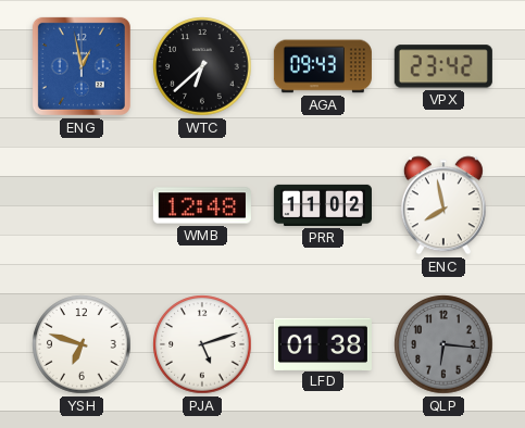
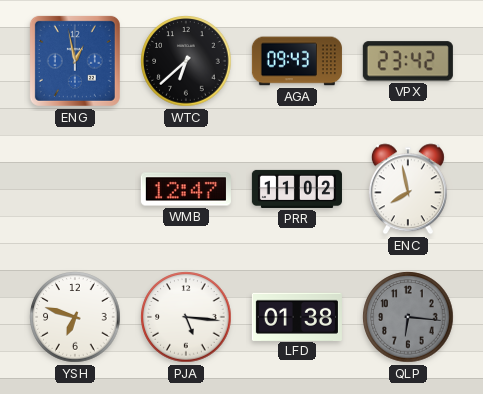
WMB: 12:48 -> 12:47
PJA: 5:12 -> 5:16
